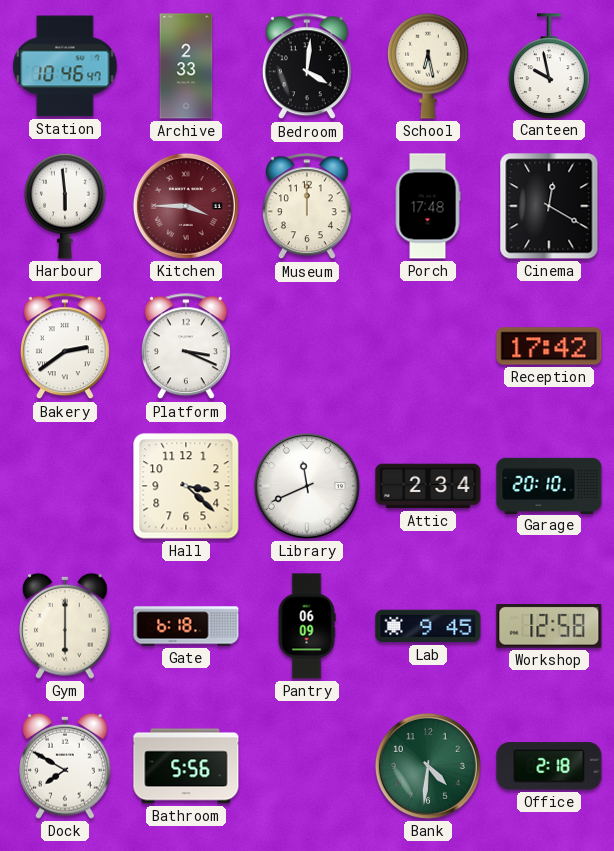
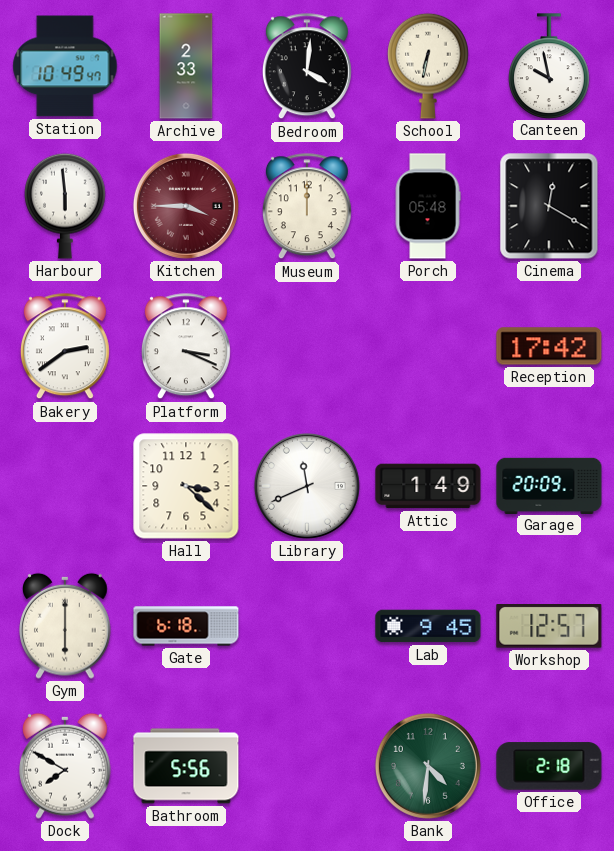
Station: 10:46 -> 10:49
School: 6:28 -> 6:32
Porch: 17:48 -> 05:48
Attic: 2:34 -> 1:49
Garage: 20:10 -> 20:09
Pantry: 06:09 -> none
Workshop: 12:58 -> 12:57
